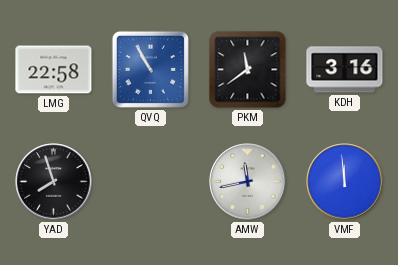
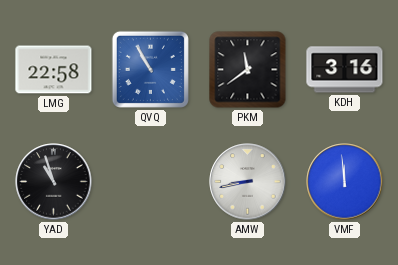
YAD: 7:57 -> 10:57
AMW: 11:43 -> 8:43
